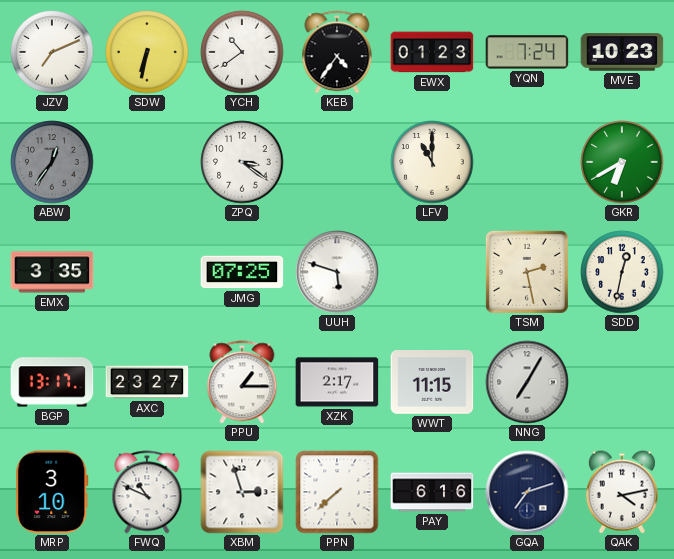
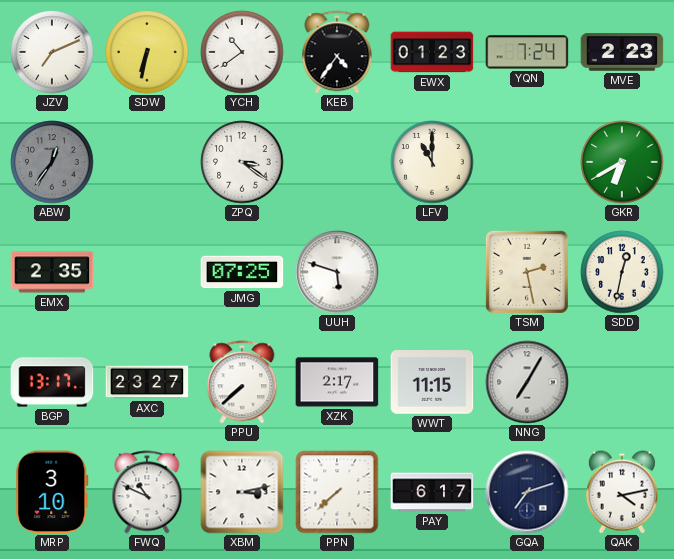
MVE: 10:23 -> 2:23
EMX: 3:35 -> 2:35
PPU: 1:15 -> 7:38
XBM: 2:57 -> 3:13
PAY: 6:16 -> 6:17
